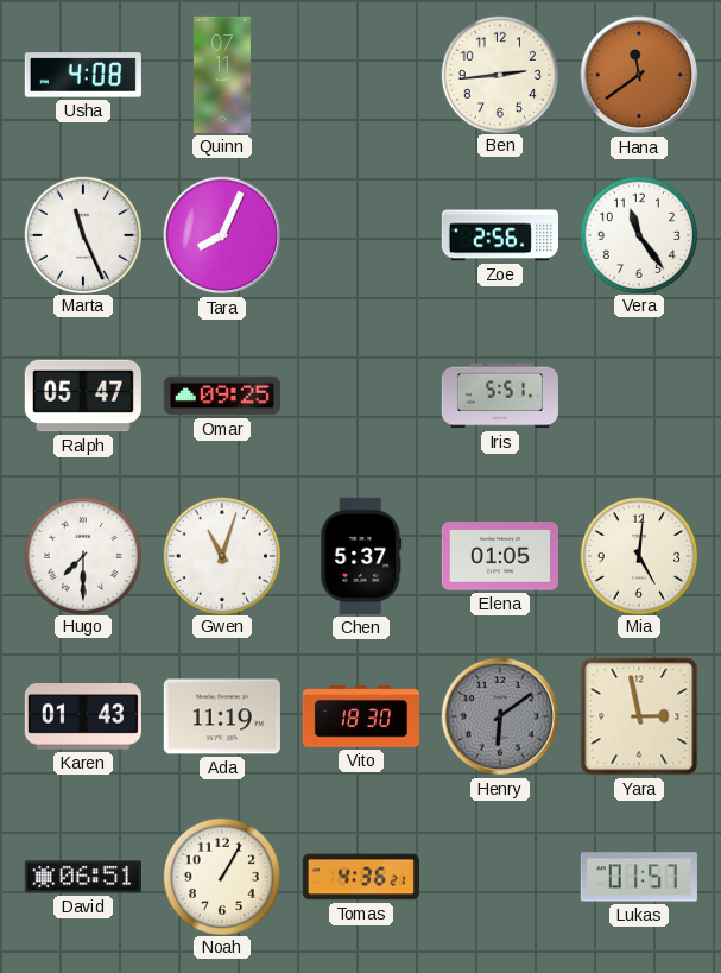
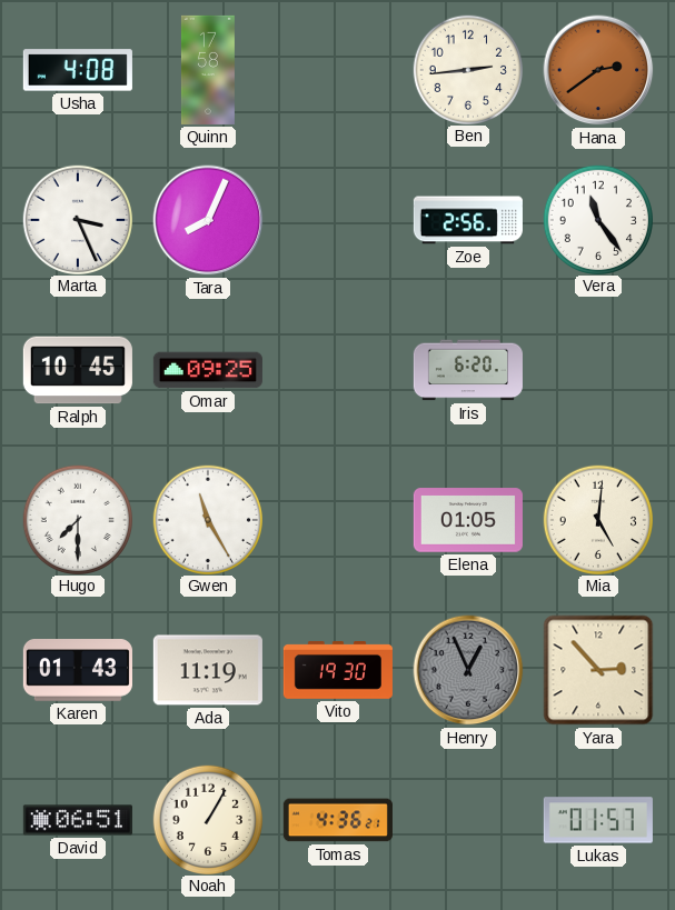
Quinn: 07:11 -> 17:58
Hana: 11:39 -> 2:39
Marta: 11:26 -> 3:26
Ralph: 05:47 -> 10:45
Iris: 5:51 -> 6:20
Gwen: 11:03 -> 11:25
Chen: 5:37 -> none
Vito: 18:30 -> 19:30
Henry: 6:09 -> 12:56
Yara: 2:58 -> 2:53
